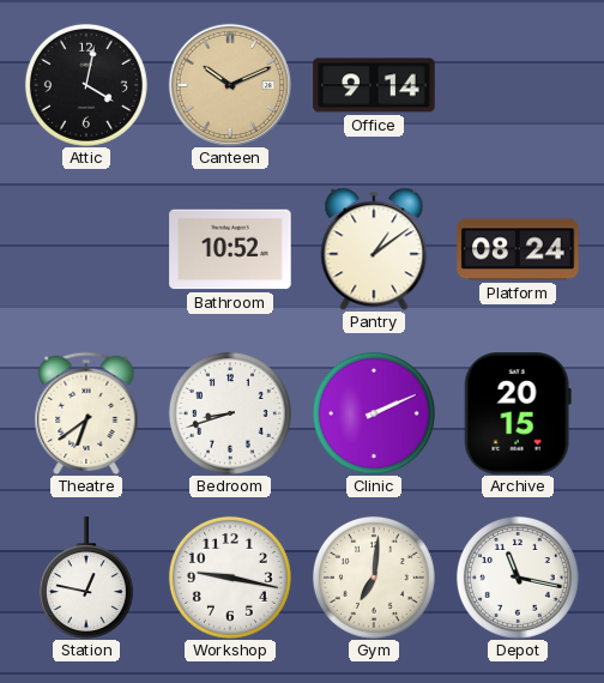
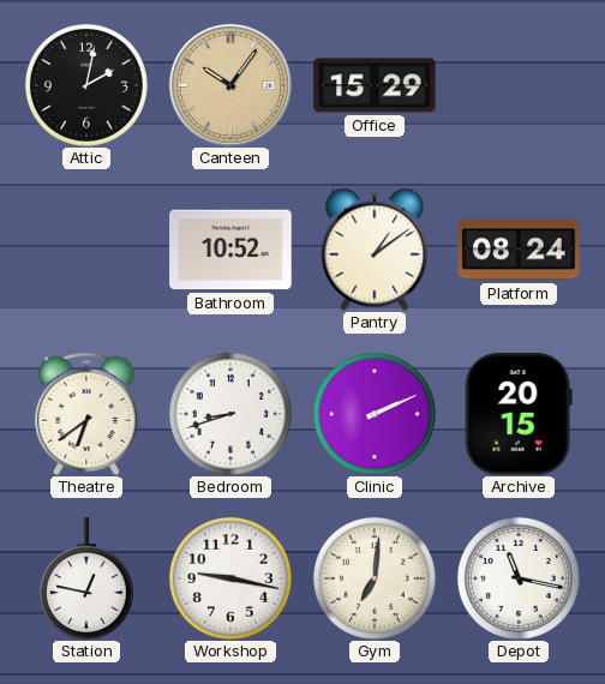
Attic: 4:02 -> 2:02
Canteen: 10:11 -> 10:06
Office: 9:14 -> 15:29
